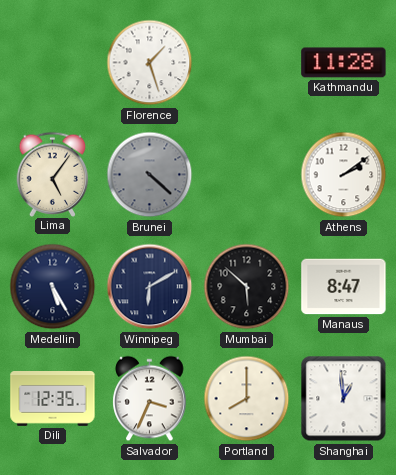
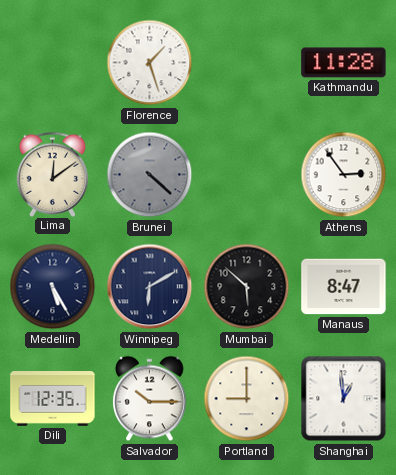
Lima: 5:06 -> 12:09
Athens: 2:09 -> 2:54
Salvador: 3:34 -> 10:15
Portland: 8:00 -> 9:00
